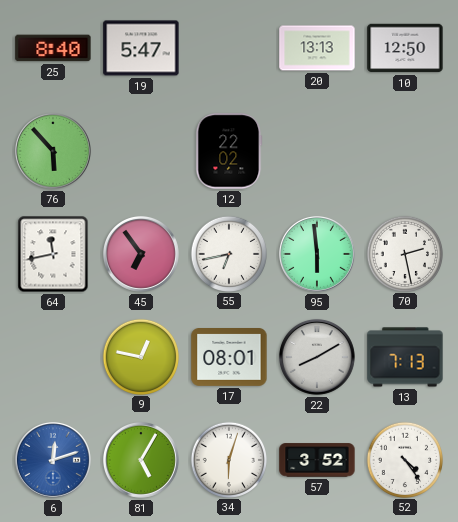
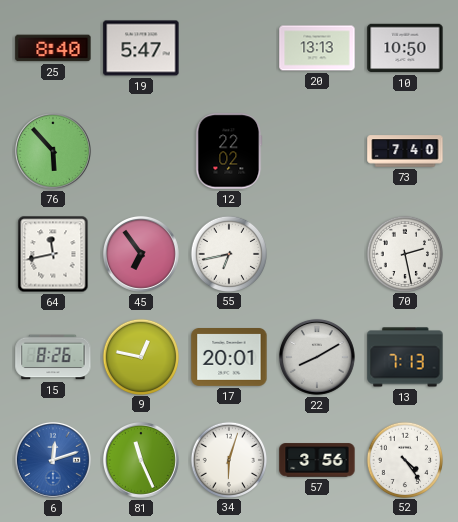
10: 12:50 -> 10:50
73: none -> 7:40
95: 5:59 -> none
15: none -> 8:26
17: 08:01 -> 20:01
81: 5:05 -> 11:26
57: 3:52 -> 3:56
